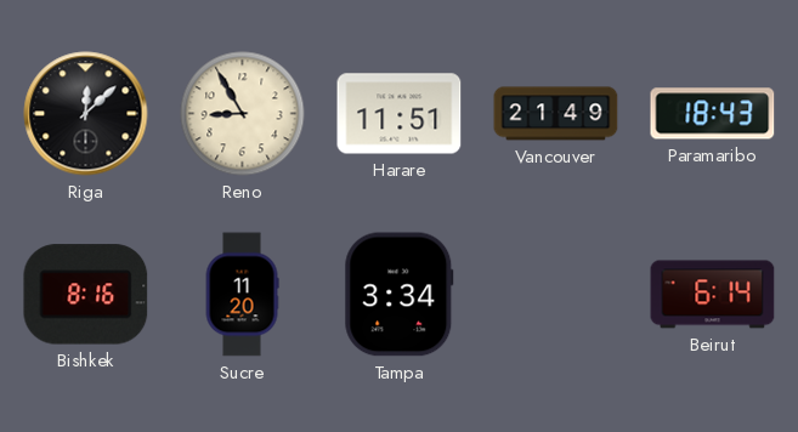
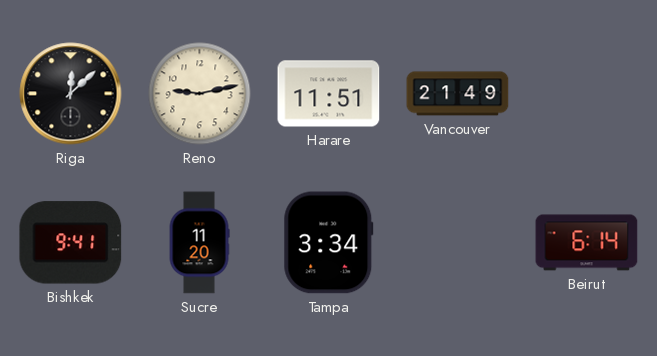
Reno: 8:55 -> 9:13
Paramaribo: 18:43 -> none
Bishkek: 8:16 -> 9:41
